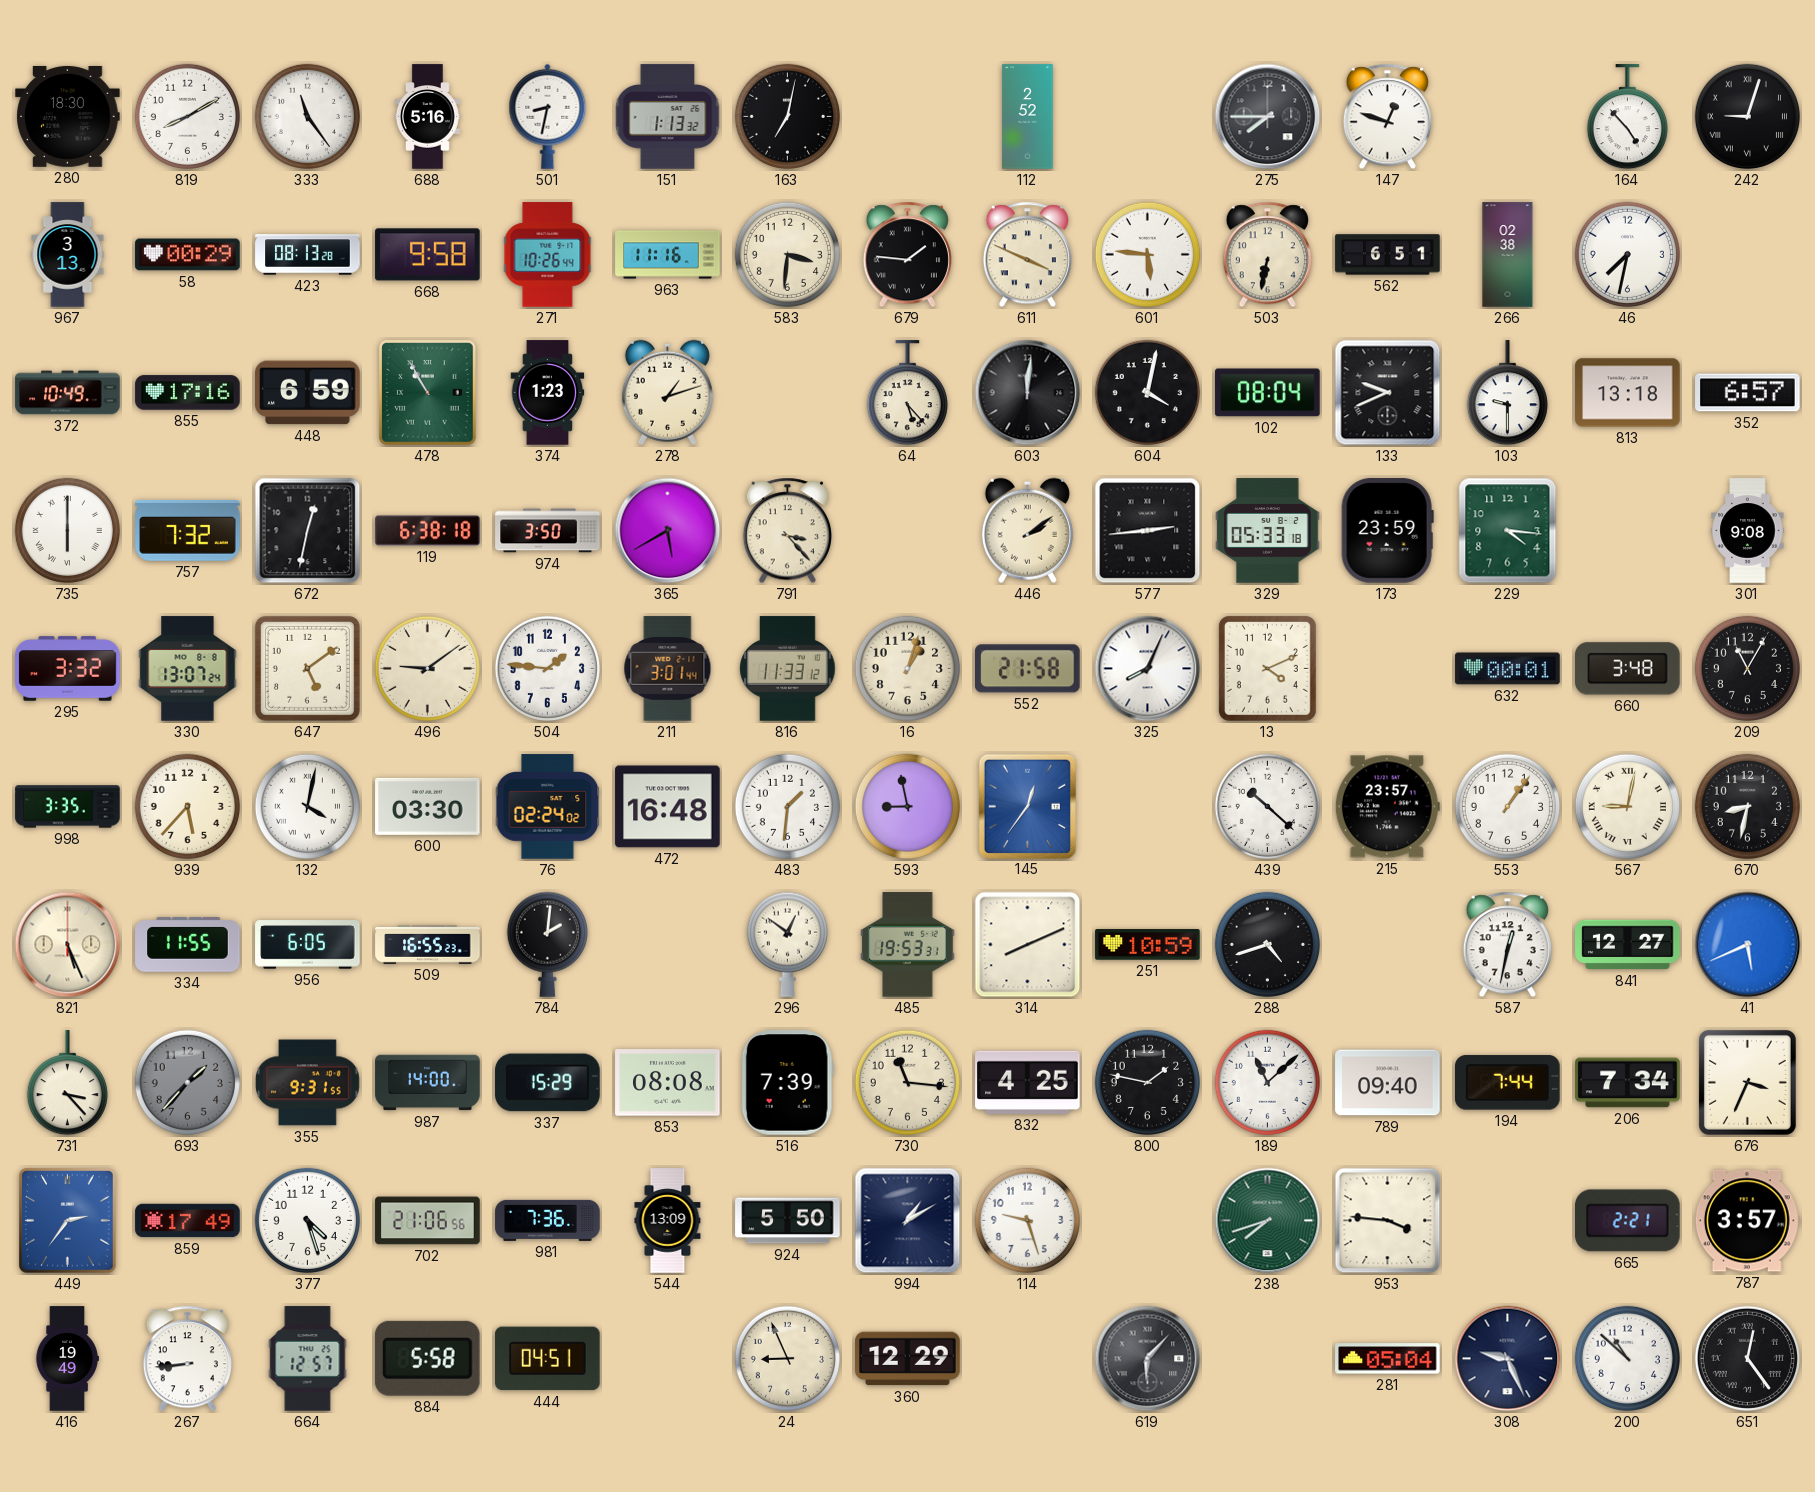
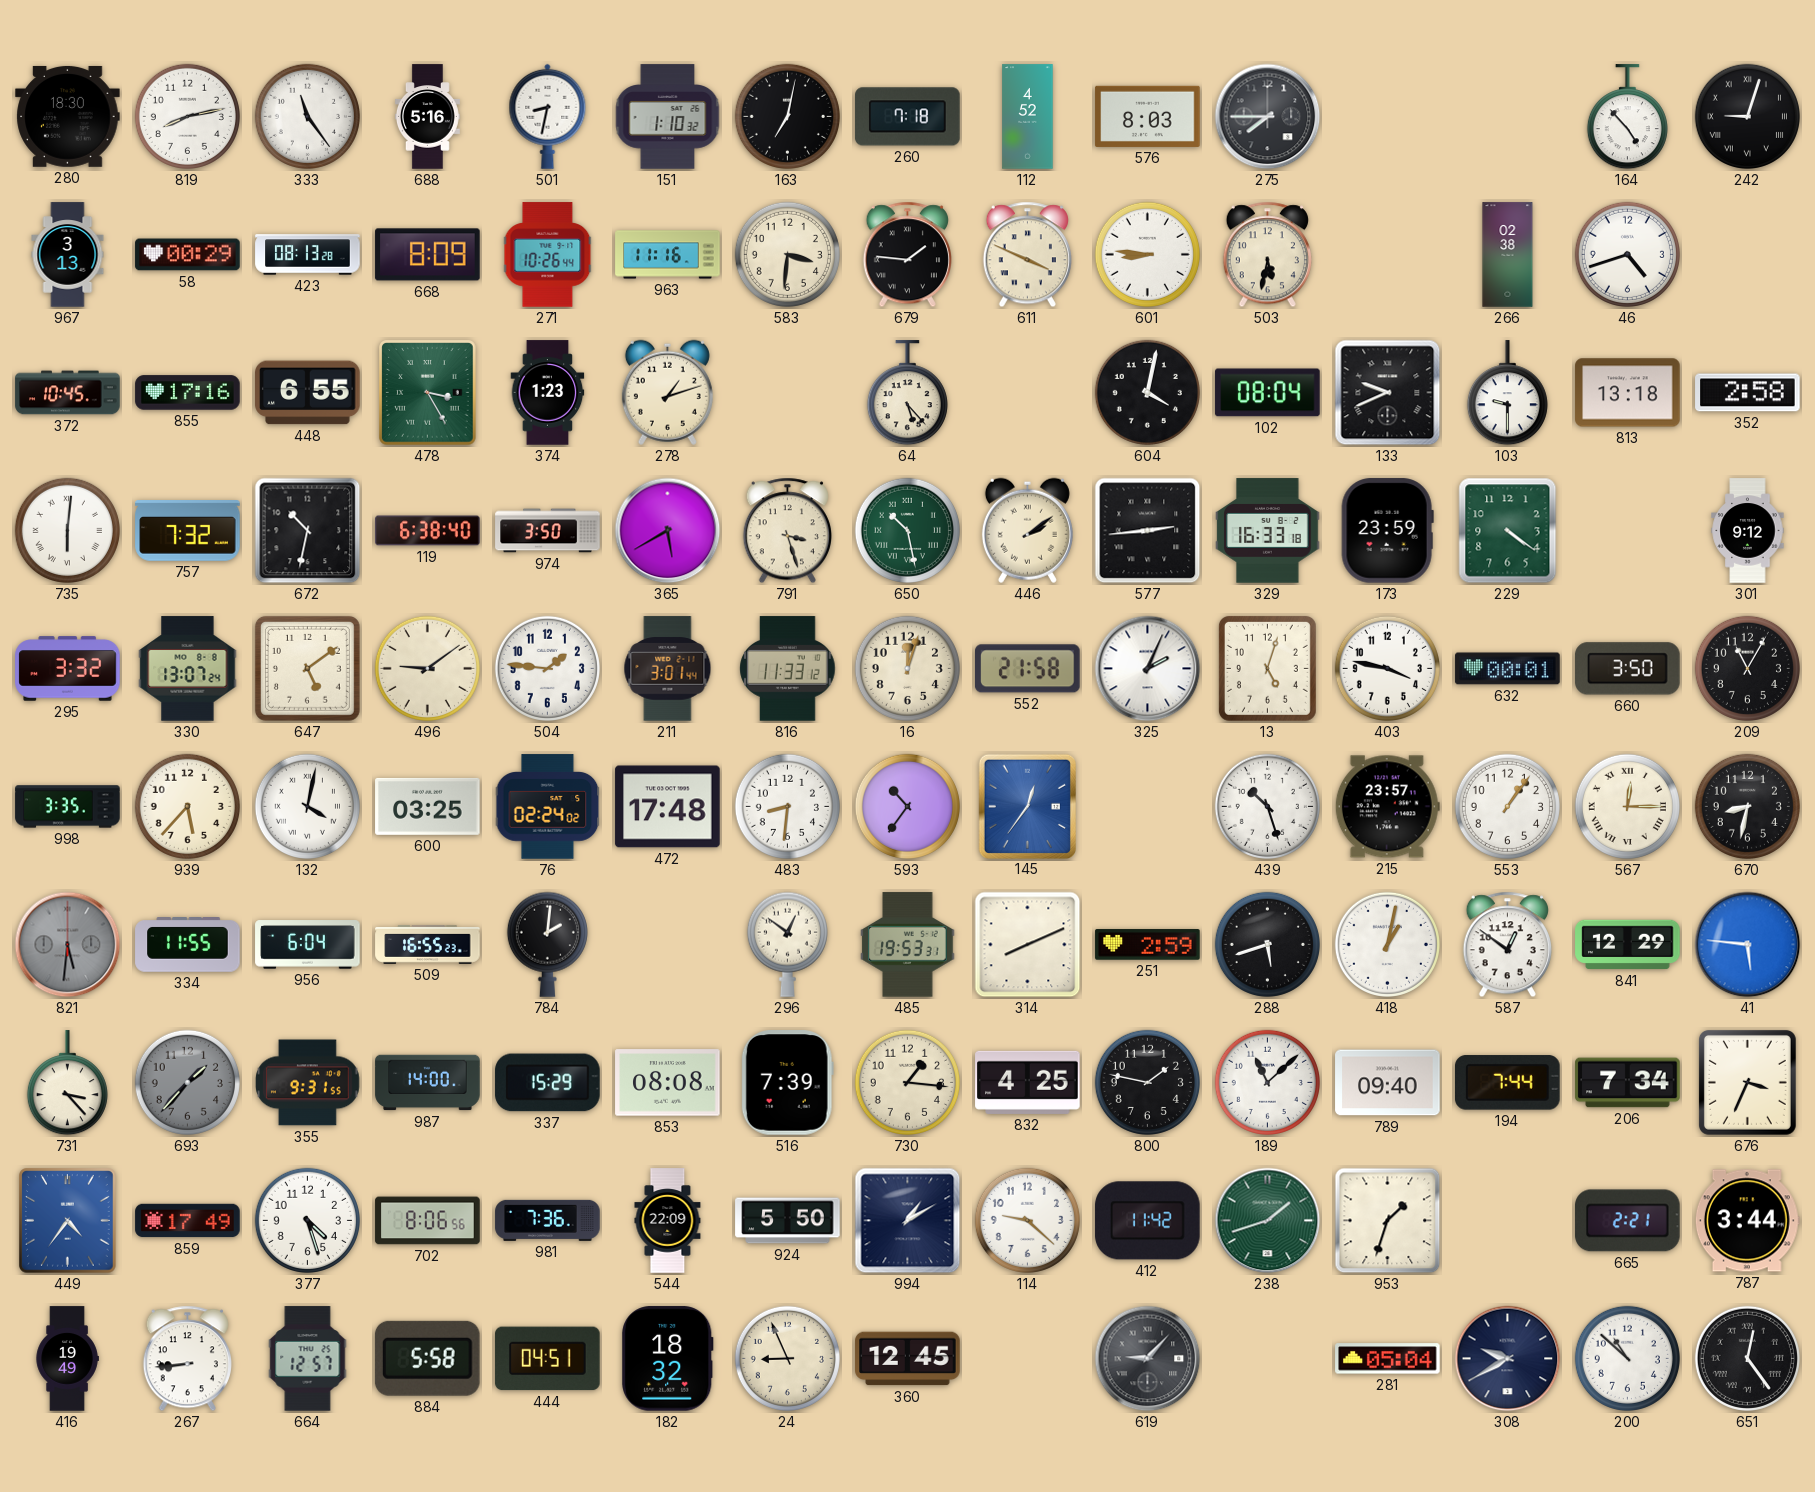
819: 8:10 -> 8:13
151: 1:13 -> 1:10
260: none -> 7:18
112: 2:52 -> 4:52
576: none -> 8:03
147: 12:48 -> none
668: 9:58 -> 8:09
601: 5:46 -> 8:46
503: 6:32 -> 5:32
562: 6:51 -> none
46: 7:32 -> 4:42
372: 10:49 -> 10:45
448: 6:59 -> 6:55
478: 10:55 -> 3:25
603: 12:01 -> none
352: 6:57 -> 2:58
735: 6:00 -> 6:01
672: 12:32 -> 10:32
119: 6:38:18 -> 6:38:40
791: 3:23 -> 3:27
650: none -> 10:28
329: 05:33 -> 16:33
229: 4:16 -> 4:21
301: 9:08 -> 9:12
16: 1:03 -> 12:03
325: 8:04 -> 2:04
13: 4:11 -> 5:03
403: none -> 3:47
660: 3:48 -> 3:50
600: 03:30 -> 03:25
472: 16:48 -> 17:48
483: 1:31 -> 8:31
593: 8:58 -> 10:36
439: 10:22 -> 10:27
567: 9:02 -> 12:15
821: 5:26 -> 5:31
821 dial: cream -> grey
956: 6:05 -> 6:04
251: 10:59 -> 2:59
288: 4:42 -> 5:42
418: none -> 1:02
587: 12:32 -> 12:51
841: 12:27 -> 12:29
41: 5:41 -> 5:46
730: 11:16 -> 1:16
449: 2:36 -> 4:36
702: 21:06 -> 8:06
544: 13:09 -> 22:09
114: 9:27 -> 9:22
412: none -> 11:42
238: 7:42 -> 1:42
953: 3:46 -> 1:33
787: 3:57 -> 3:44
182: none -> 18:32
360: 12:29 -> 12:45
619: 6:07 -> 9:07
308: 9:26 -> 9:40
